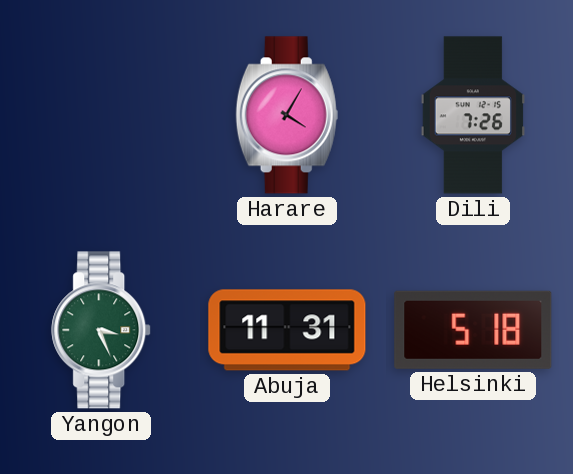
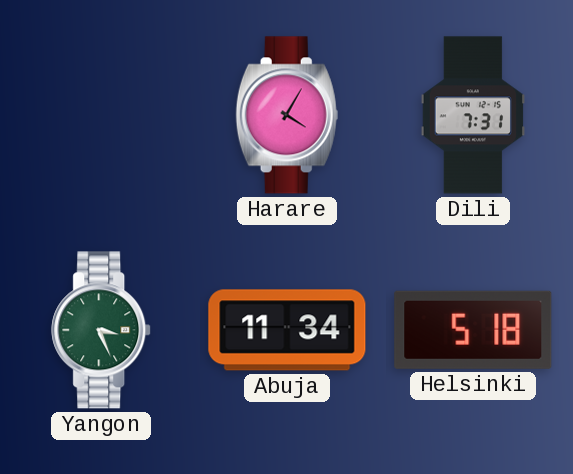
Dili: 7:26 -> 7:31
Abuja: 11:31 -> 11:34
